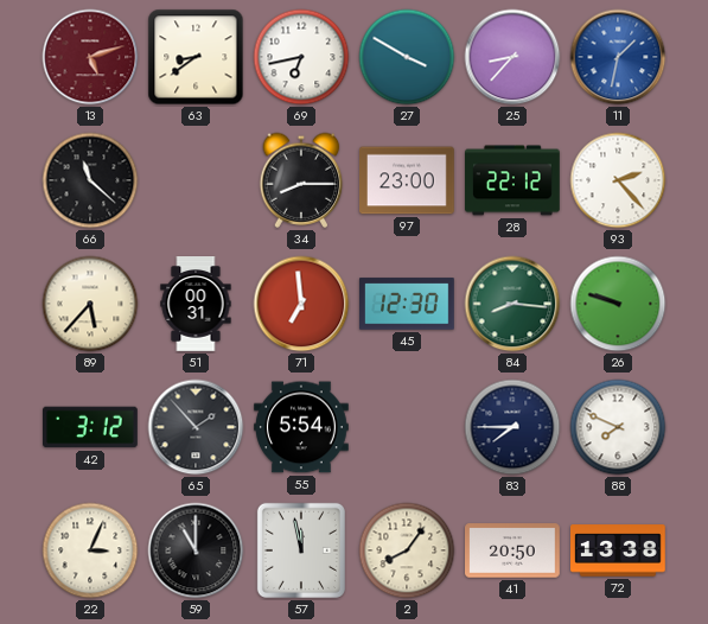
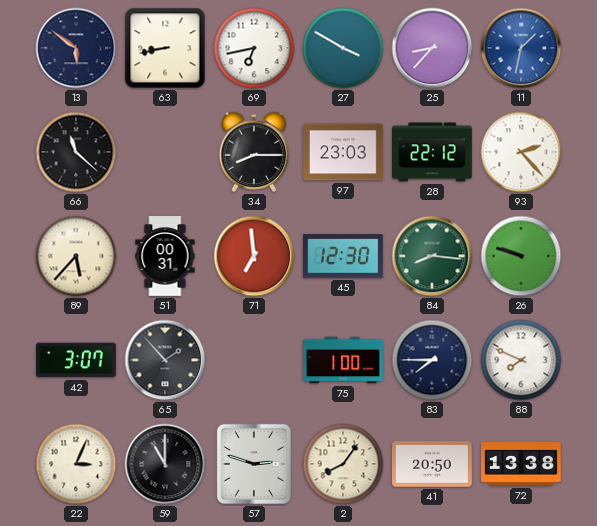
13: 5:12 -> 5:51
13 dial: burgundy -> navy
63: 8:39 -> 8:43
97: 23:00 -> 23:03
42: 3:12 -> 3:07
55: 5:54 -> none
75: none -> 1:00
57: 11:58 -> 2:48
